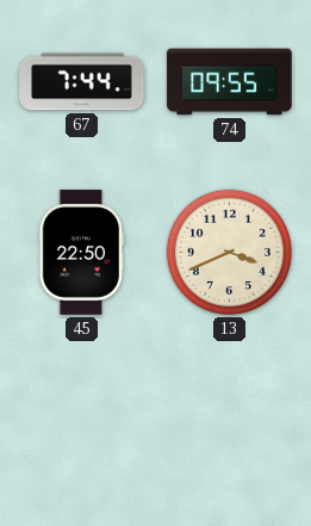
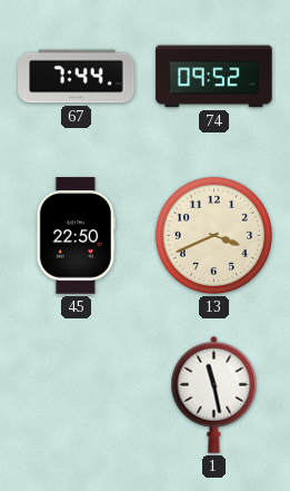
74: 09:55 -> 09:52
1: none -> 11:28
